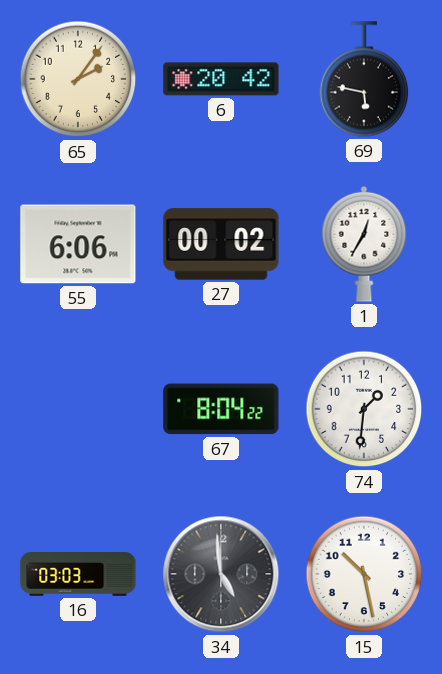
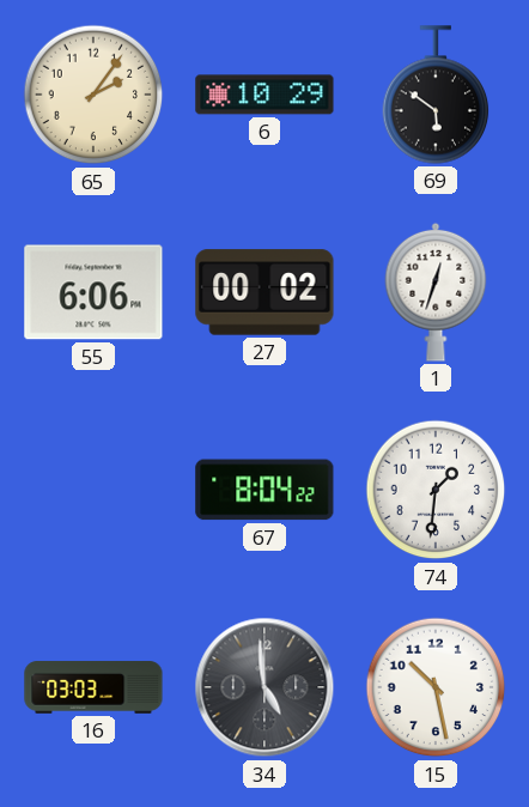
6: 20:42 -> 10:29
69: 5:47 -> 5:51
1: 12:35 -> 12:33
